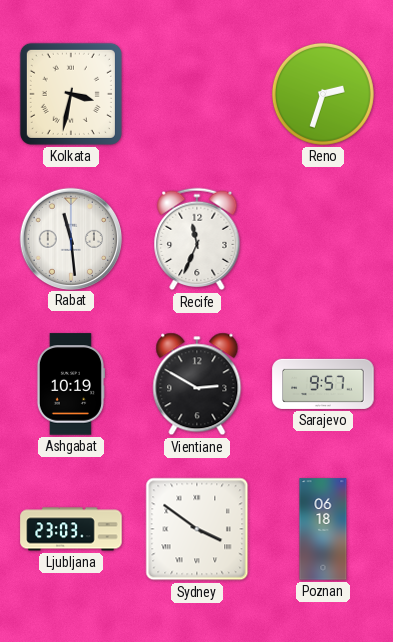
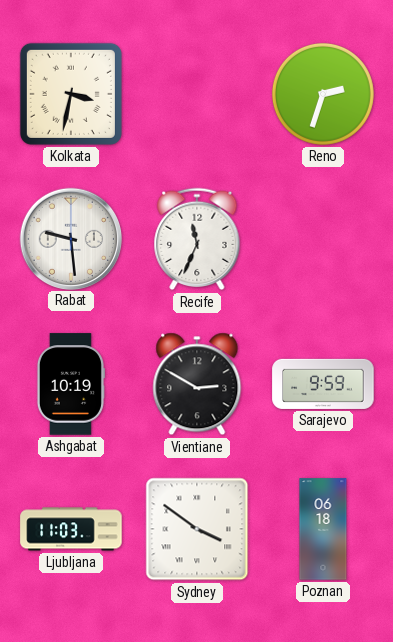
Rabat: 11:29 -> 9:29
Sarajevo: 9:57 -> 9:59
Ljubljana: 23:03 -> 11:03
